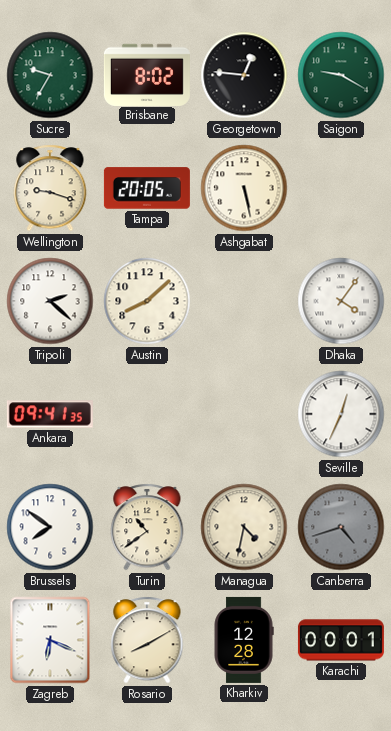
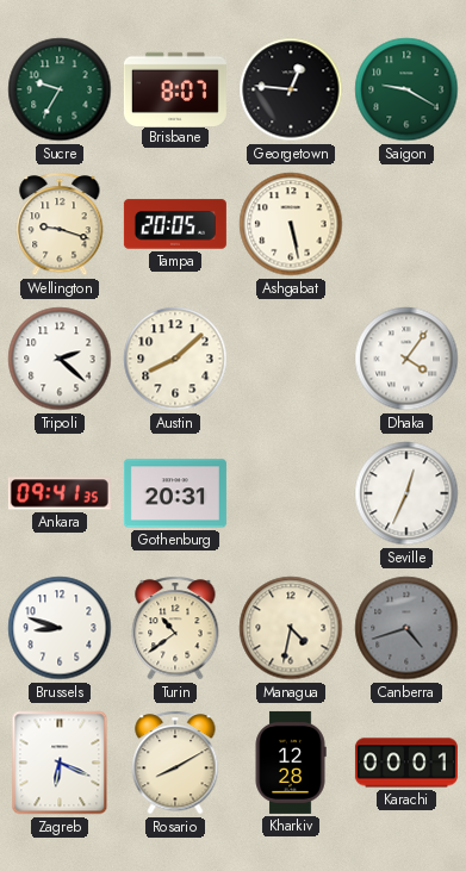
Brisbane: 8:02 -> 8:07
Gothenburg: none -> 20:31
Brussels: 7:51 -> 8:48
